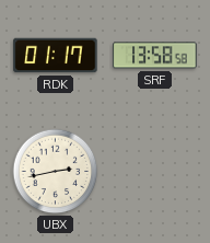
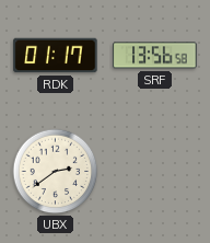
SRF: 13:58 -> 13:56
UBX: 2:43 -> 2:39
